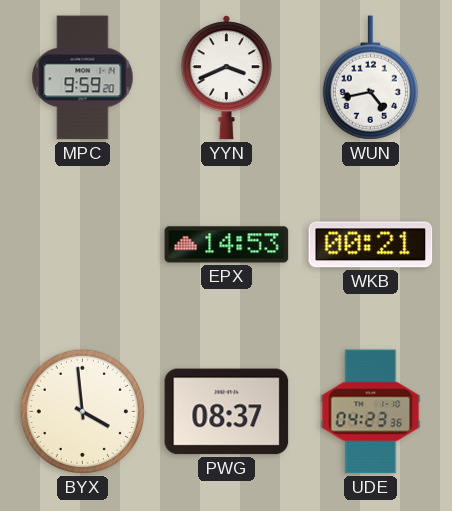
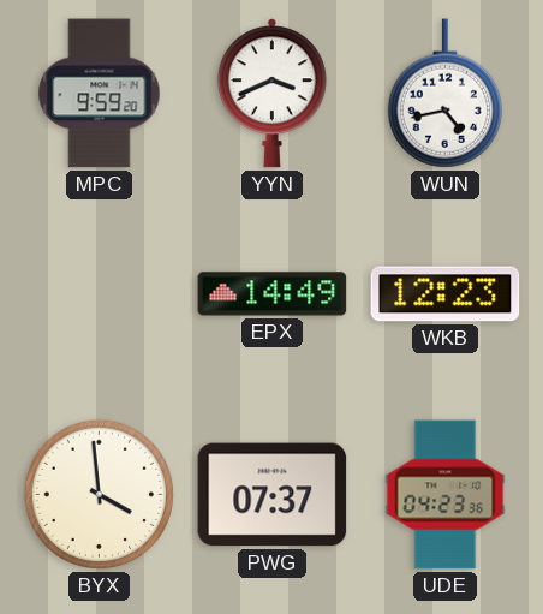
EPX: 14:53 -> 14:49
WKB: 00:21 -> 12:23
PWG: 08:37 -> 07:37
